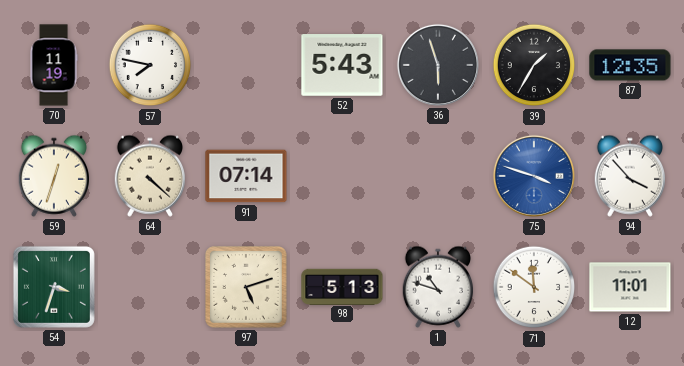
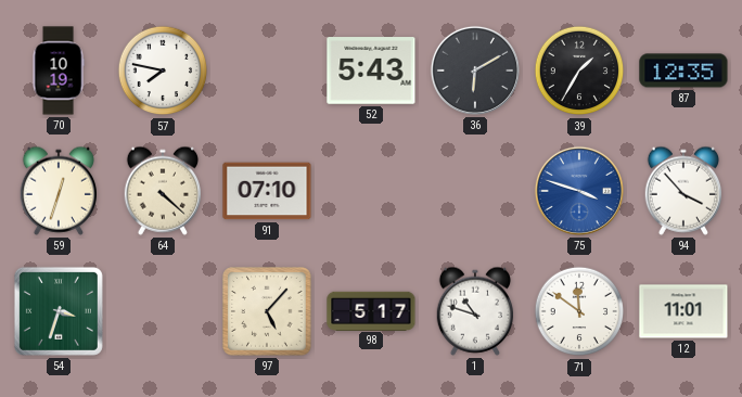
70: 11:19 -> 10:19
36: 5:57 -> 6:10
91: 07:14 -> 07:10
97: 5:12 -> 5:07
98: 5:13 -> 5:17
